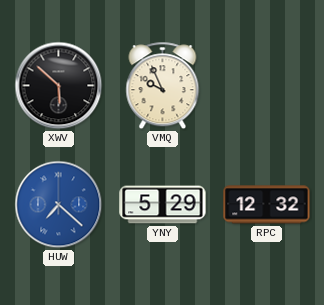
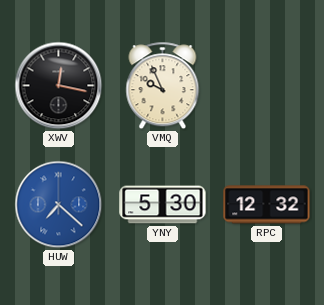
XWV: 5:52 -> 12:17
YNY: 5:29 -> 5:30
